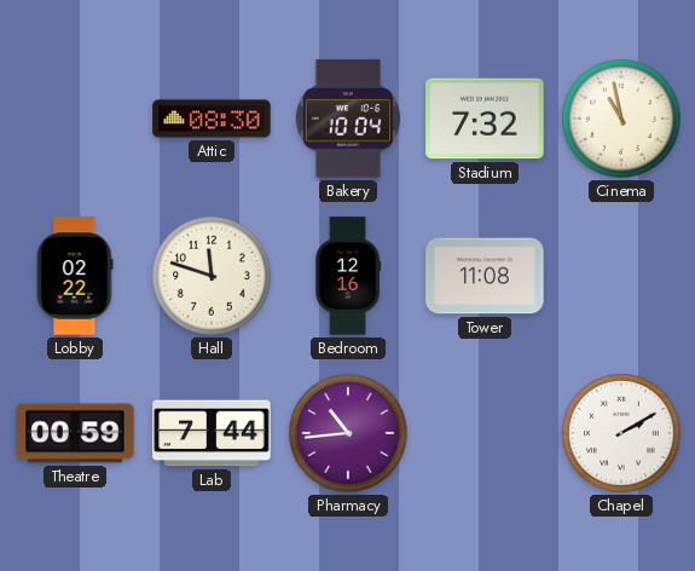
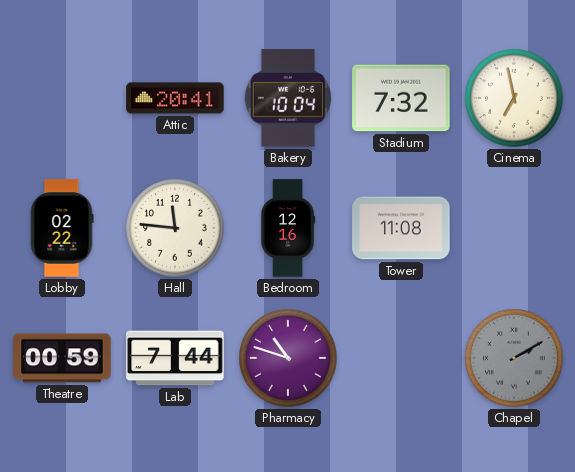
Attic: 08:30 -> 20:41
Cinema: 10:58 -> 6:58
Hall: 11:48 -> 11:46
Pharmacy: 10:44 -> 10:48
Chapel dial: white -> grey
